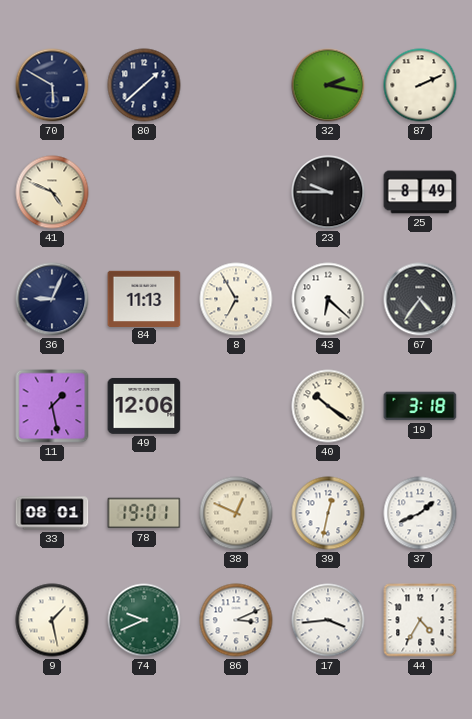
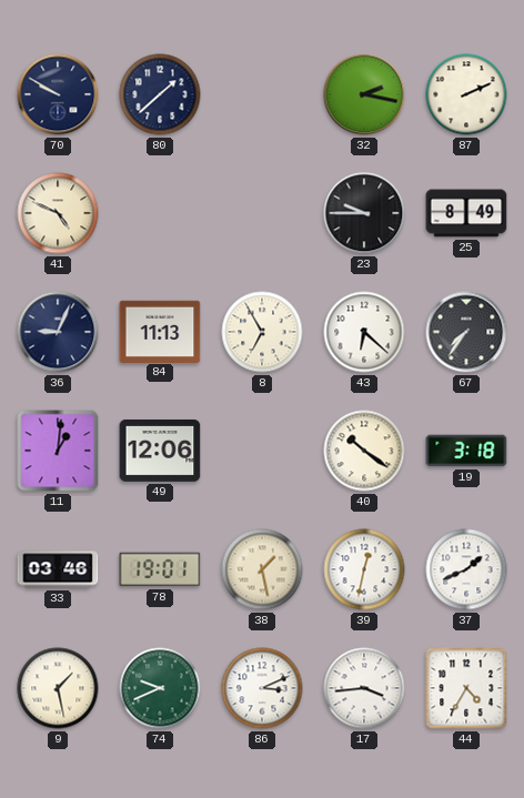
70: 5:50 -> 9:50
67: 4:36 -> 7:36
11: 1:28 -> 1:01
33: 08:01 -> 03:46
38: 12:49 -> 1:28
